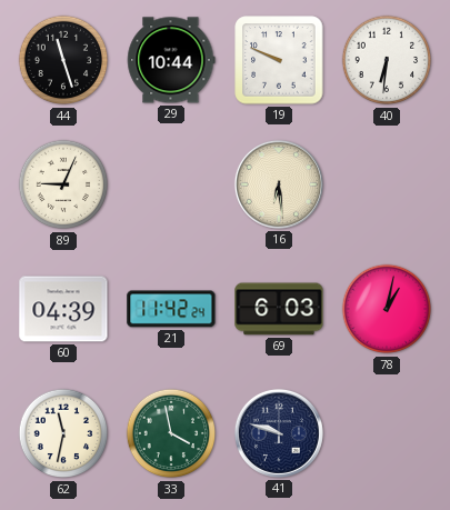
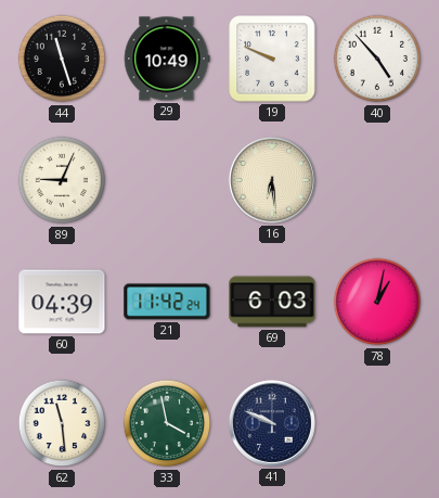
29: 10:44 -> 10:49
40: 6:31 -> 4:53
62: 11:32 -> 11:29
41: 9:48 -> 9:49
